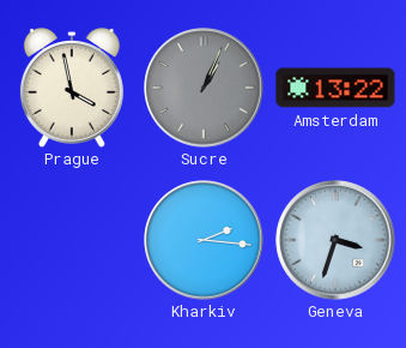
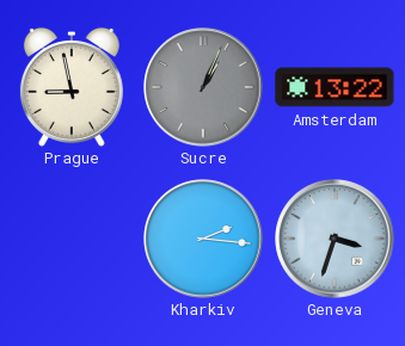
Prague: 3:58 -> 8:58
